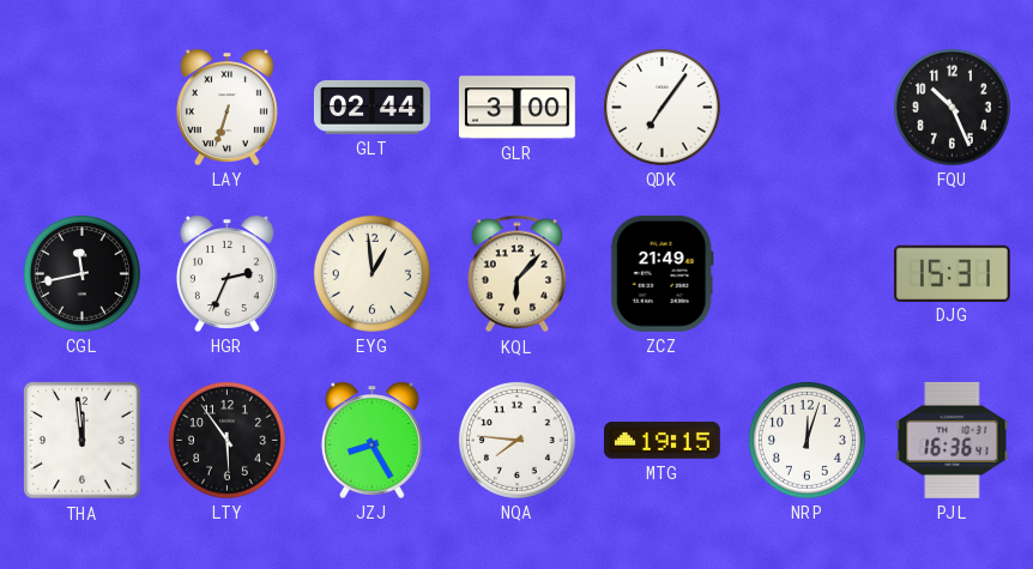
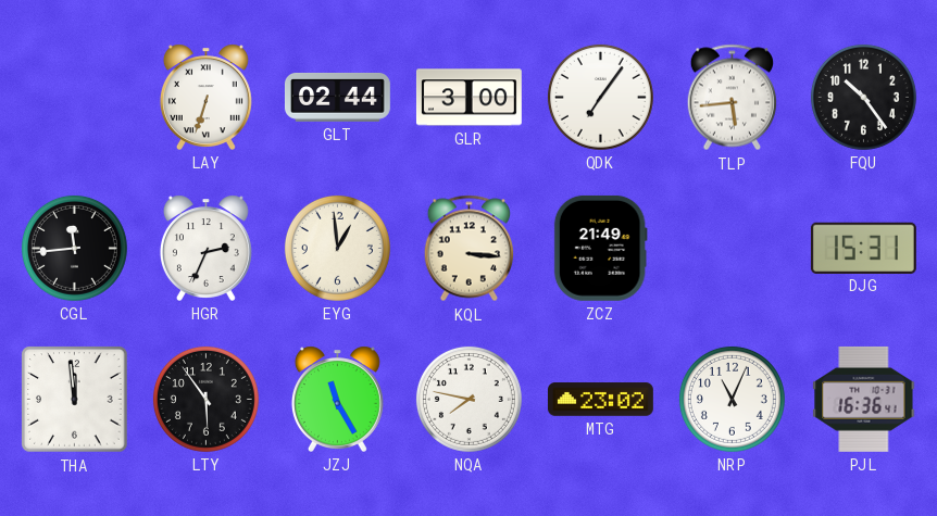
TLP: none -> 5:44
FQU: 10:26 -> 10:24
CGL: 11:43 -> 11:44
KQL: 6:07 -> 3:16
JZJ: 8:25 -> 11:25
NQA: 7:46 -> 7:47
MTG: 19:15 -> 23:02
NRP: 12:03 -> 11:04
